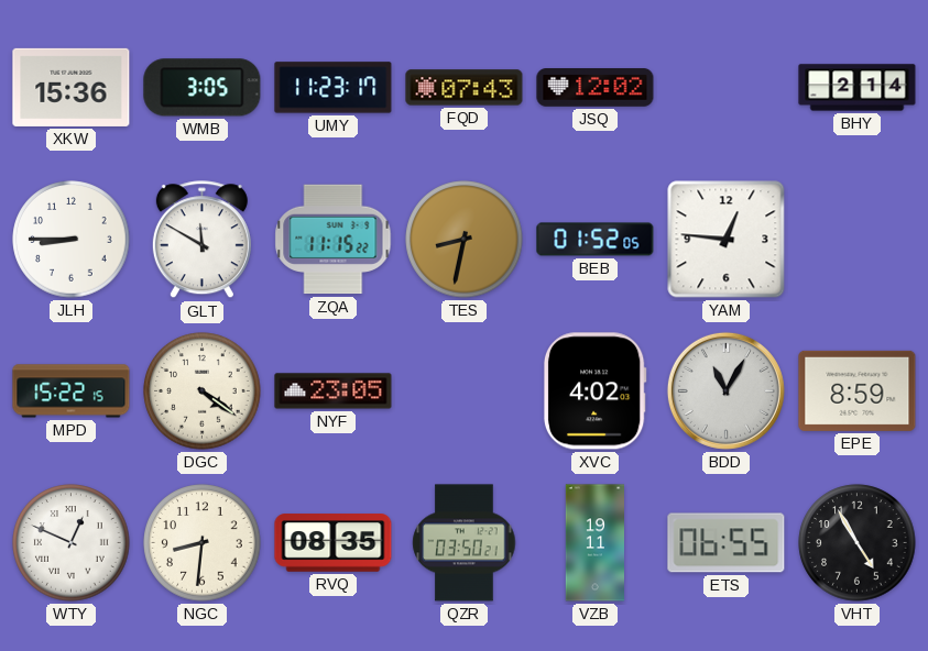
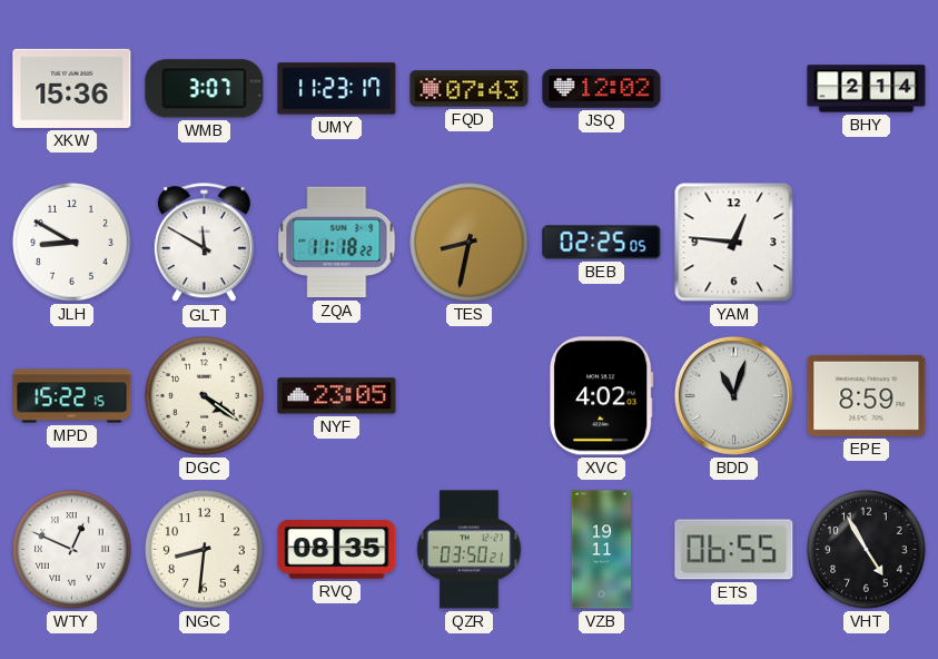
WMB: 3:05 -> 3:07
JLH: 8:45 -> 8:50
ZQA: 11:15 -> 11:18
BEB: 01:52 -> 02:25
BDD: 11:05 -> 11:03
